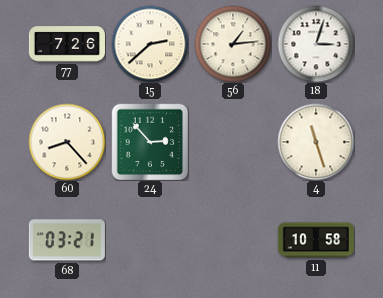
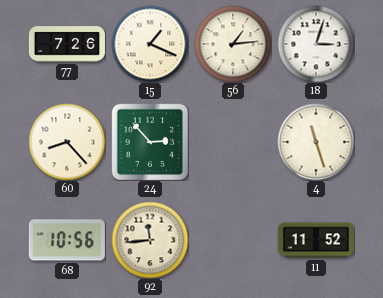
15: 2:38 -> 1:19
68: 03:21 -> 10:56
92: none -> 11:44
11: 10:58 -> 11:52
